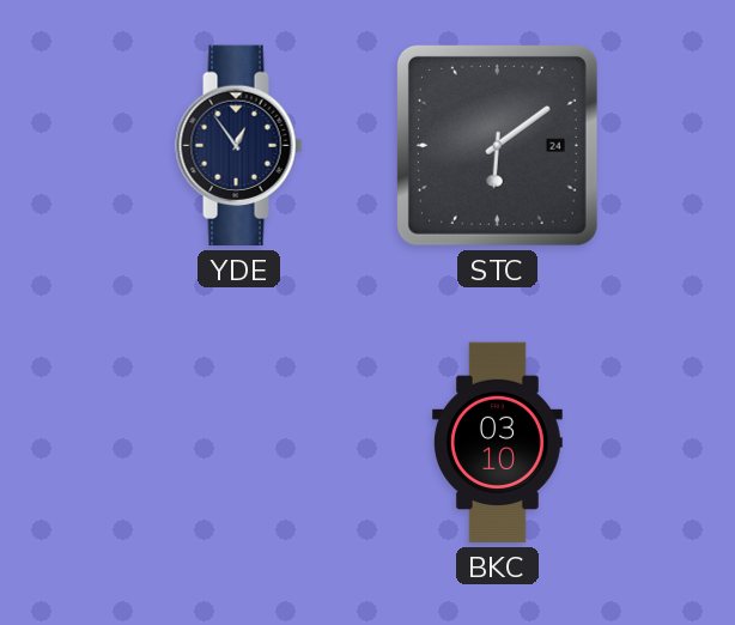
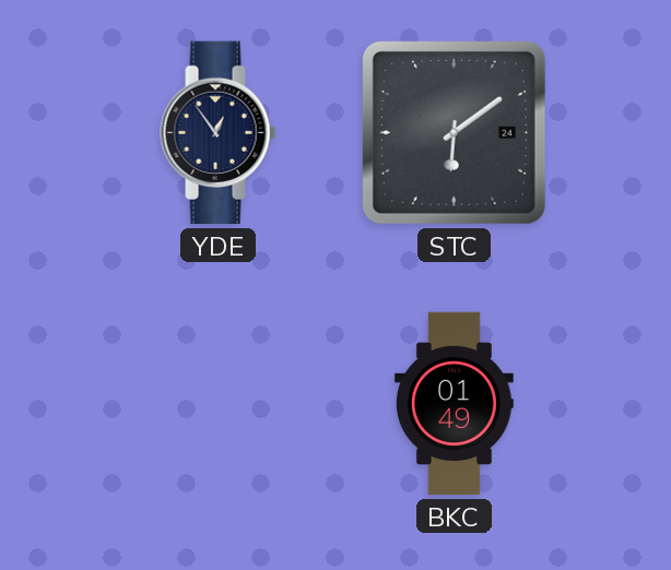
BKC: 03:10 -> 01:49
